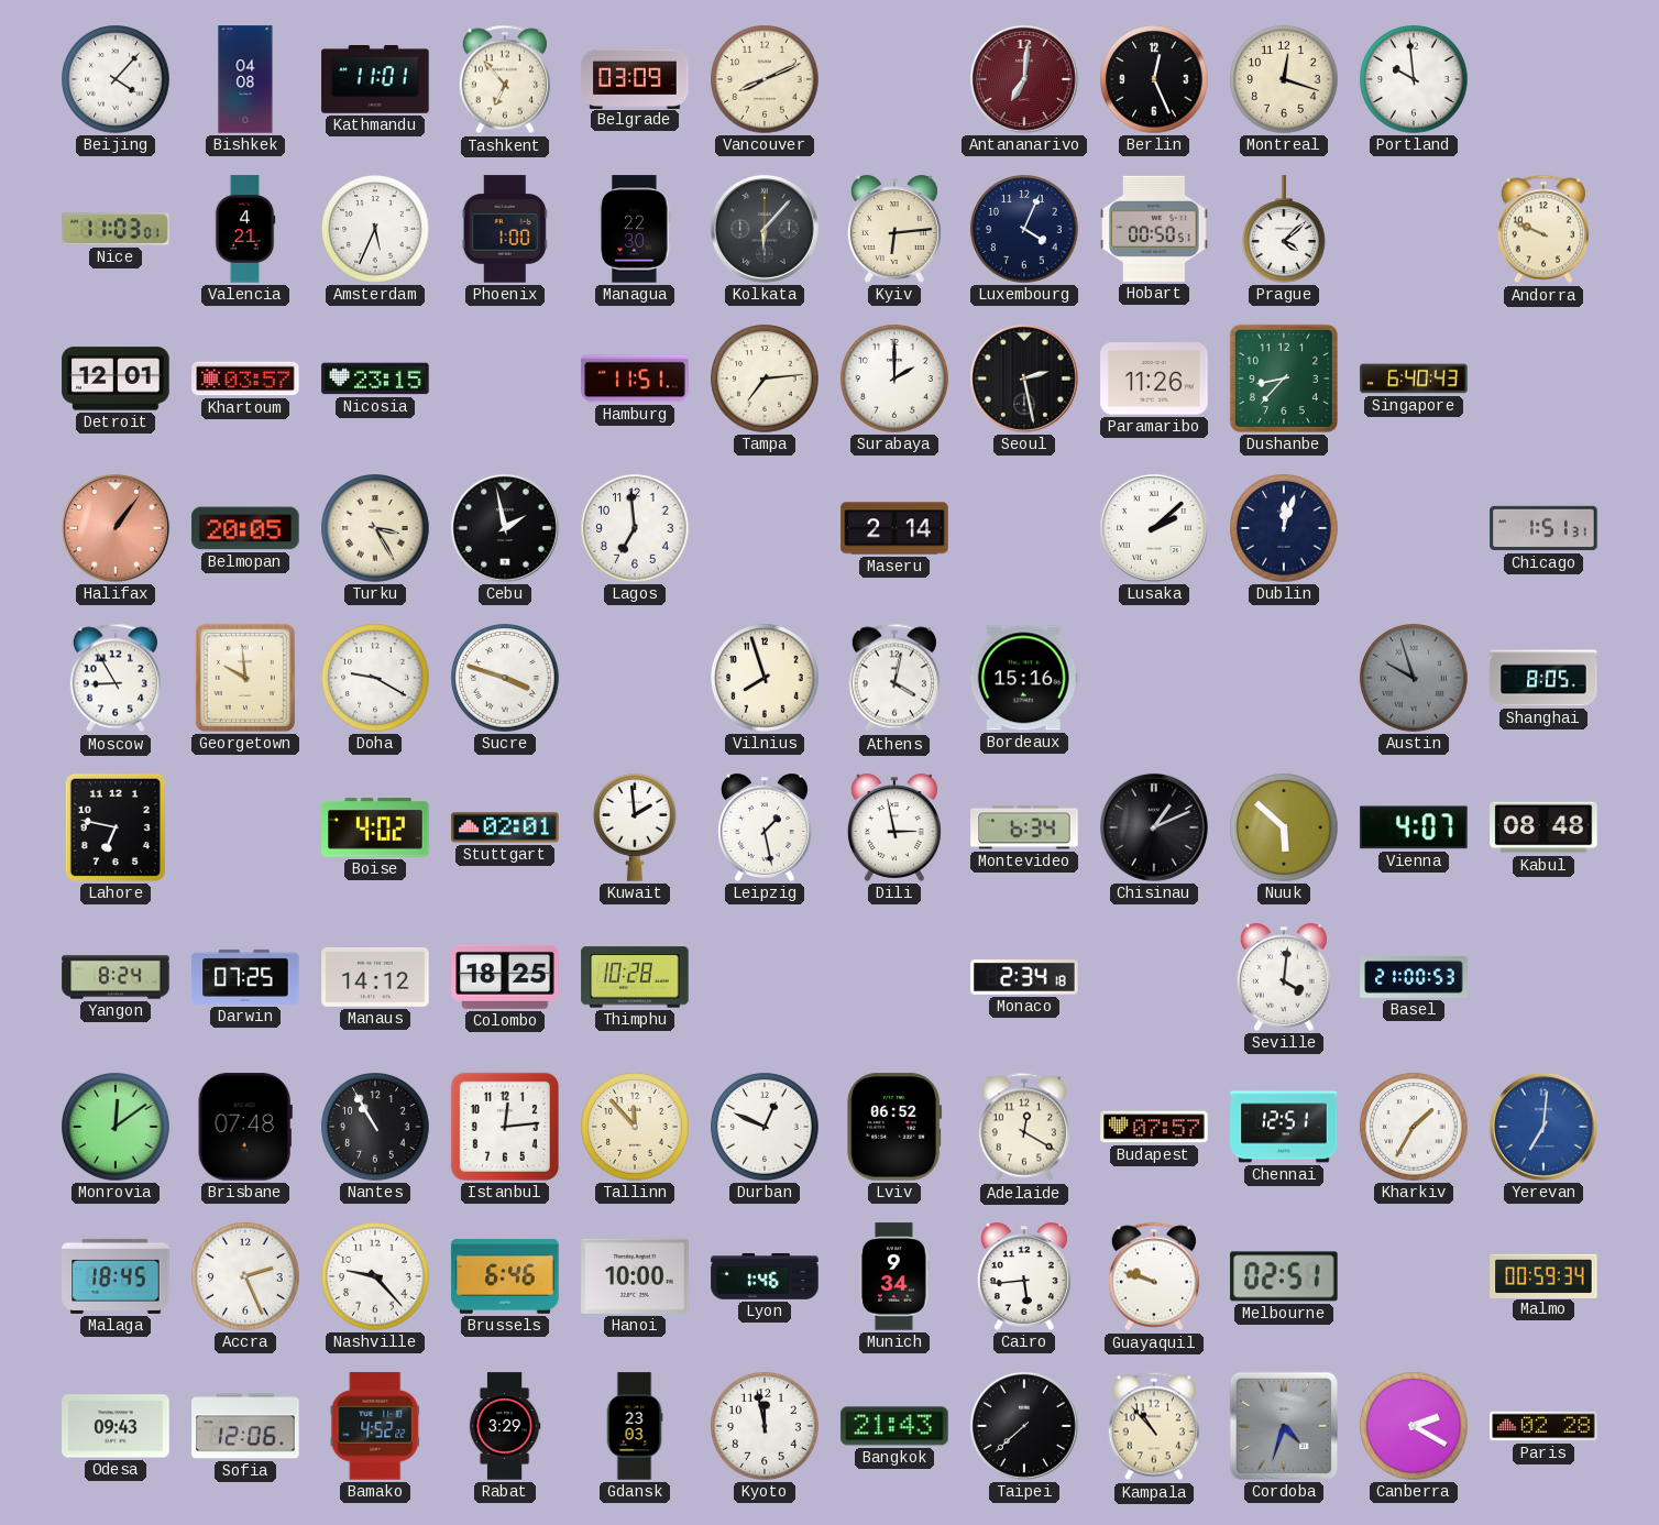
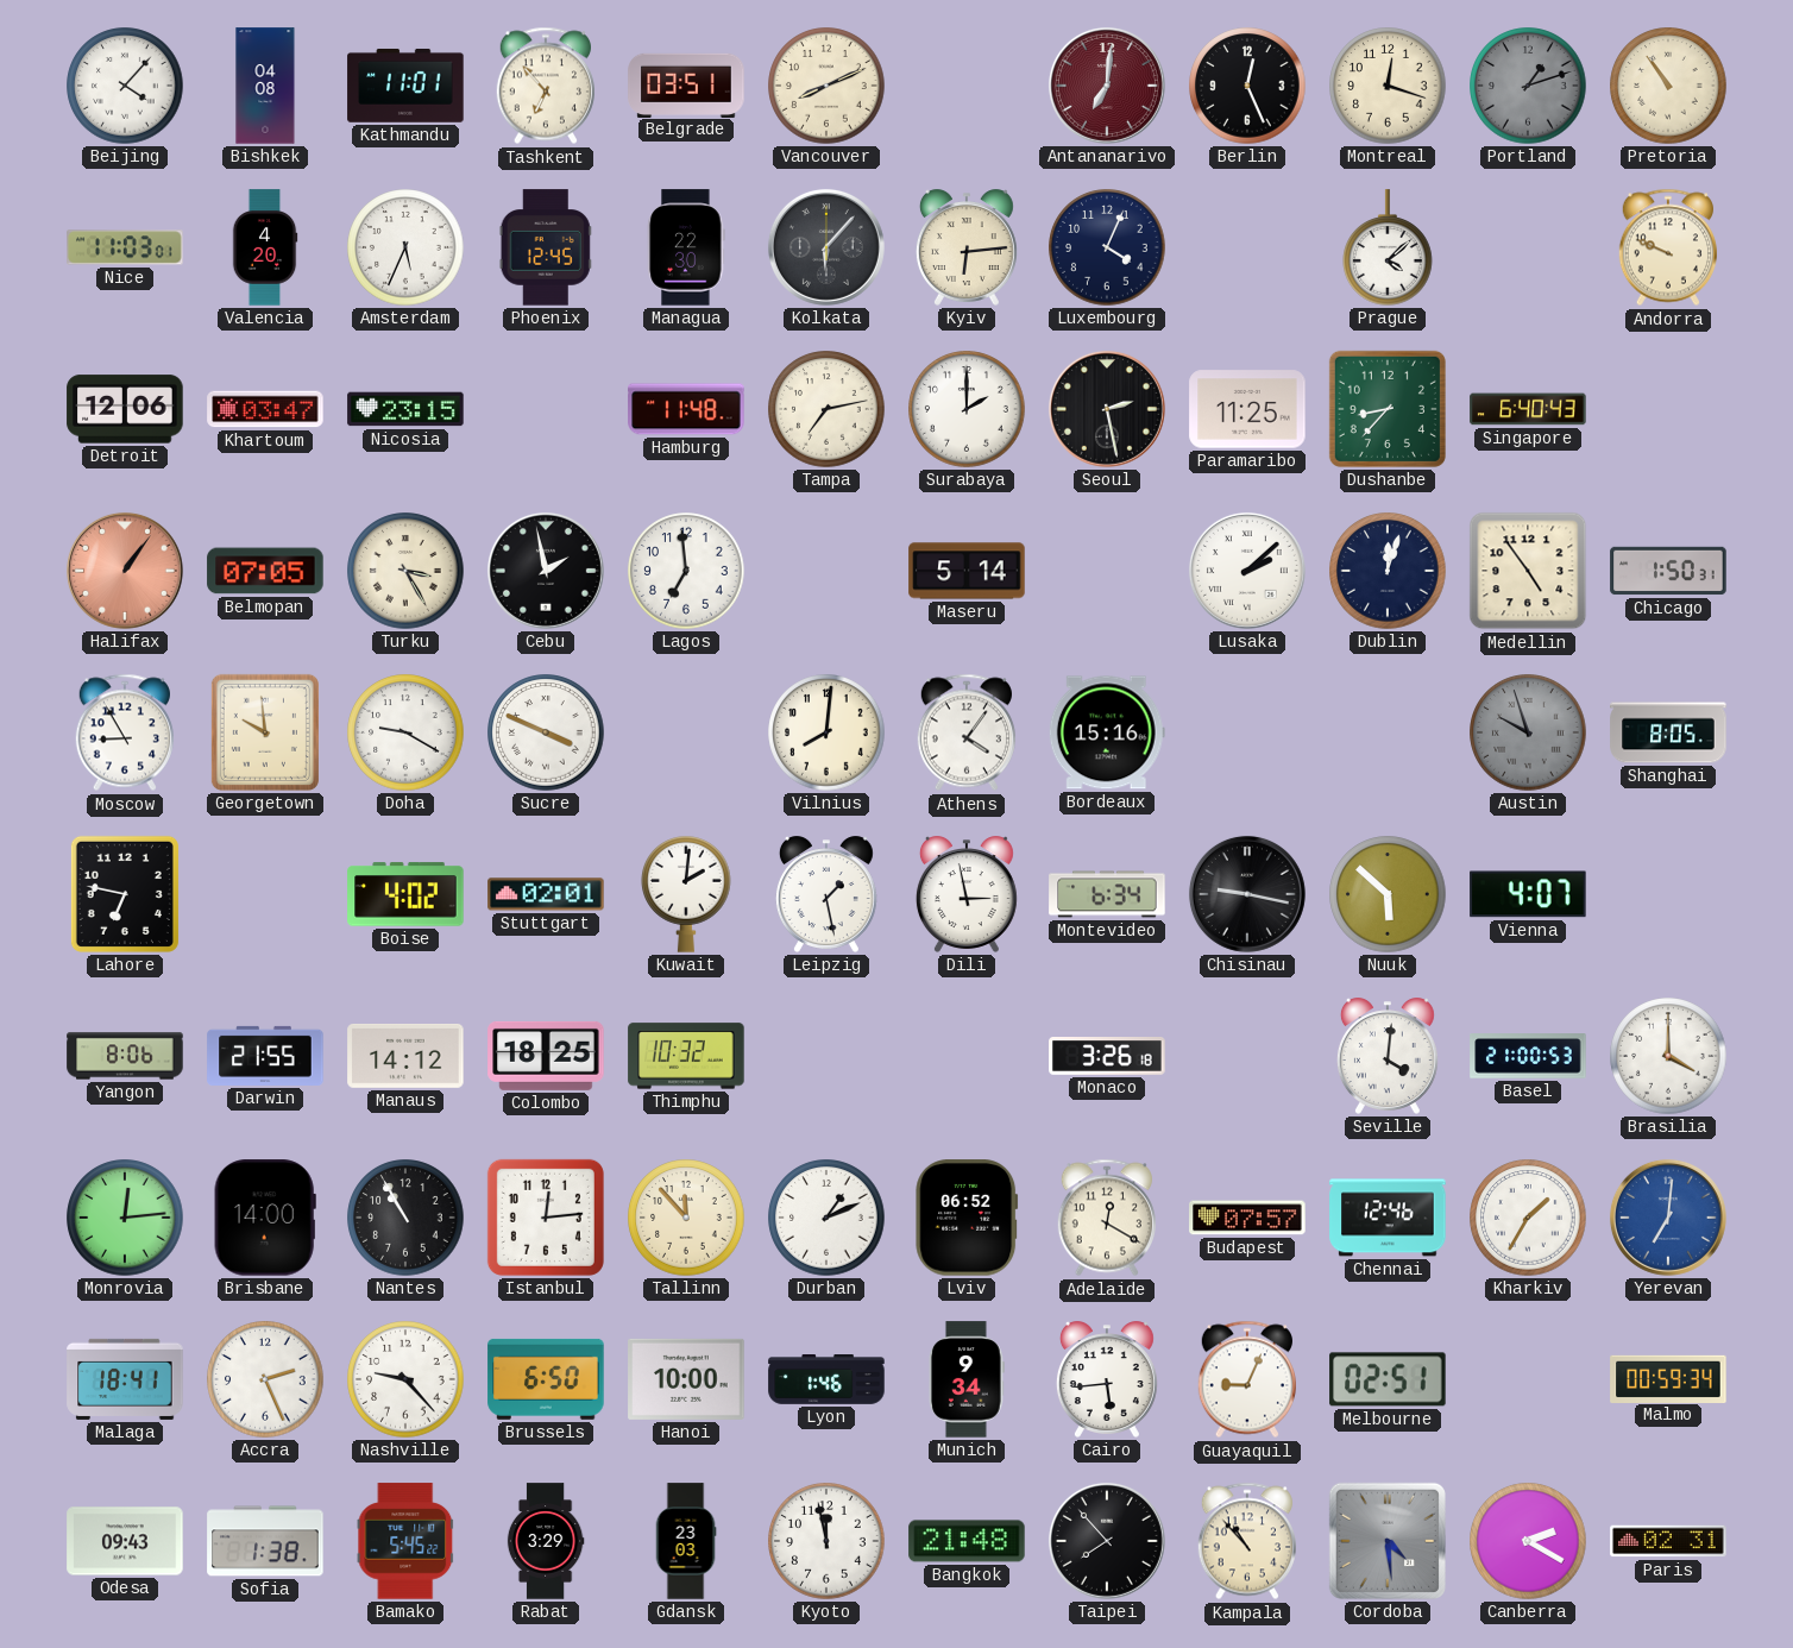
Belgrade: 03:09 -> 03:51
Portland: 9:59 -> 1:12
Portland dial: white -> grey
Pretoria: none -> 10:54
Valencia: 4:21 -> 4:20
Phoenix: 1:00 -> 12:45
Hobart: 00:50 -> none
Detroit: 12:01 -> 12:06
Khartoum: 03:57 -> 03:47
Hamburg: 11:51 -> 11:48
Tampa: 7:14 -> 7:13
Paramaribo: 11:26 -> 11:25
Belmopan: 20:05 -> 07:05
Maseru: 2:14 -> 5:14
Medellin: none -> 4:54
Chicago: 1:51 -> 1:50
Sucre: 3:48 -> 3:49
Vilnius: 7:57 -> 8:01
Athens: 4:02 -> 4:06
Kuwait: 1:59 -> 2:01
Chisinau: 1:11 -> 9:17
Kabul: 08:48 -> none
Yangon: 8:24 -> 8:06
Darwin: 07:25 -> 21:55
Thimphu: 10:28 -> 10:32
Monaco: 2:34 -> 3:26
Brasilia: none -> 4:00
Monrovia: 12:09 -> 12:14
Brisbane: 07:48 -> 14:00
Durban: 12:49 -> 1:11
Chennai: 12:51 -> 12:46
Malaga: 18:45 -> 18:41
Brussels: 6:46 -> 6:50
Guayaquil: 9:48 -> 9:04
Sofia: 12:06 -> 1:38
Bamako: 4:52 -> 5:45
Bangkok: 21:43 -> 21:48
Taipei: 7:38 -> 7:53
Cordoba: 4:33 -> 4:29
Paris: 02:28 -> 02:31
